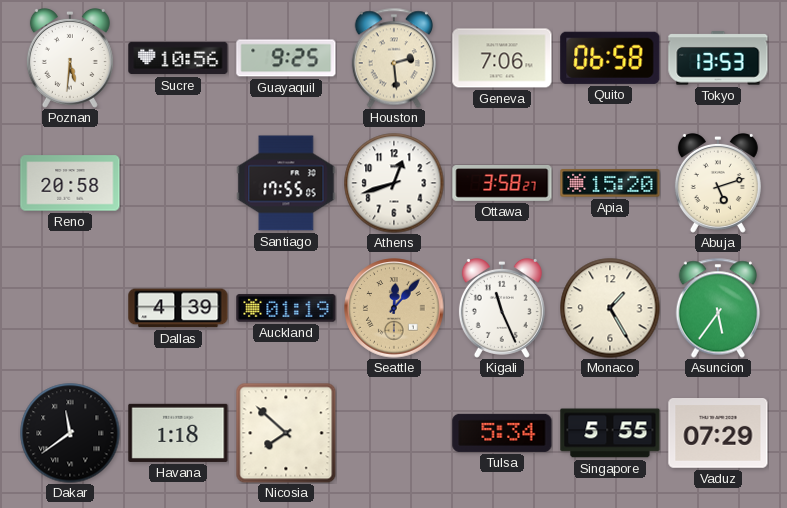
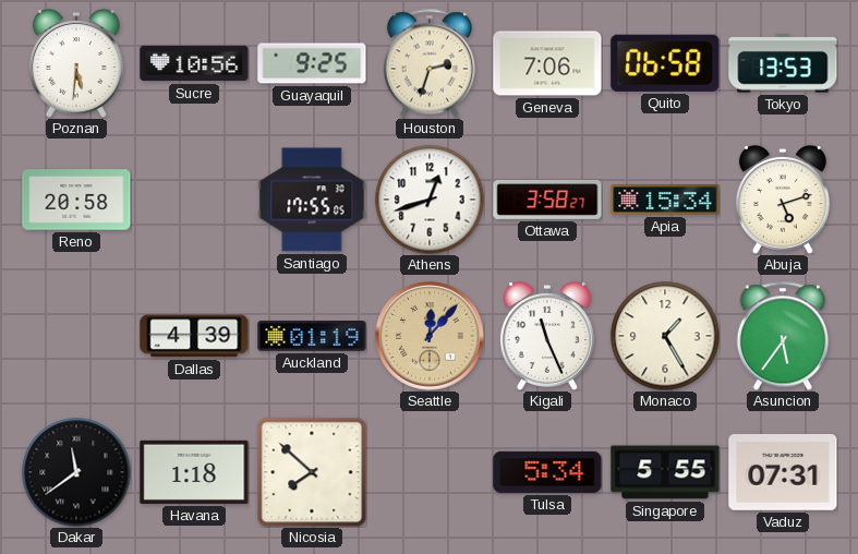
Houston: 2:29 -> 2:33
Apia: 15:20 -> 15:34
Vaduz: 07:29 -> 07:31
